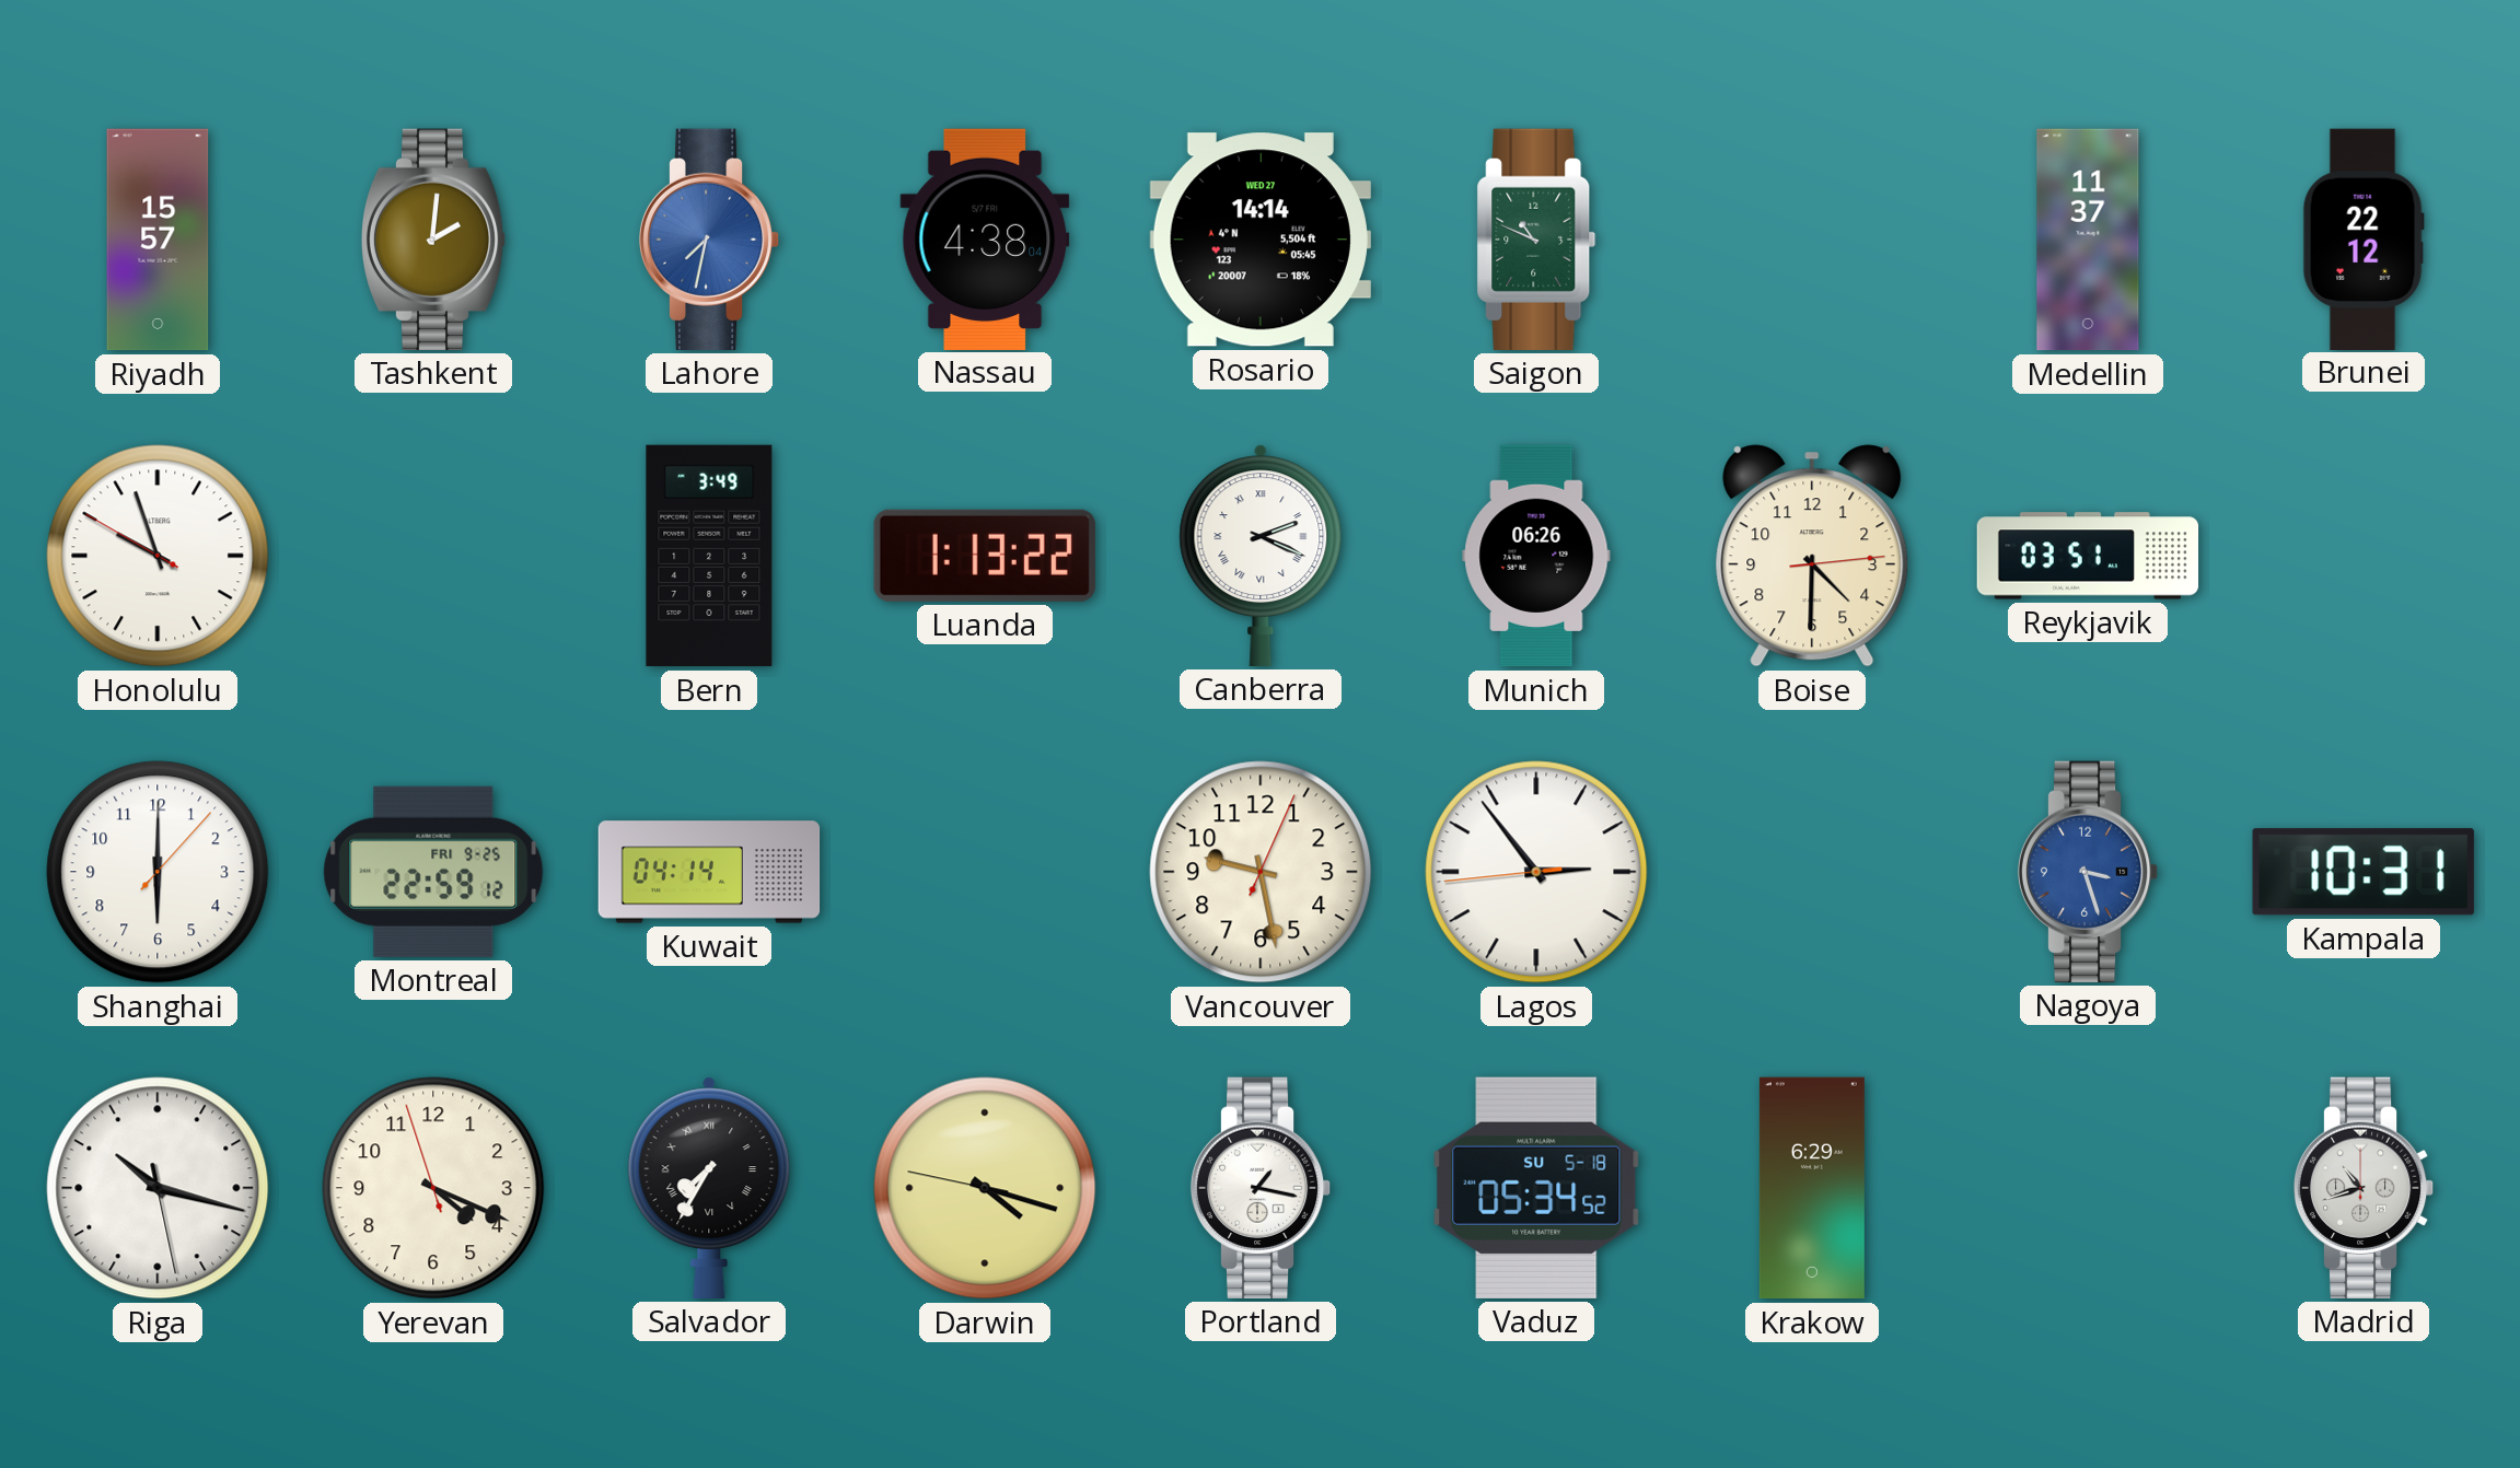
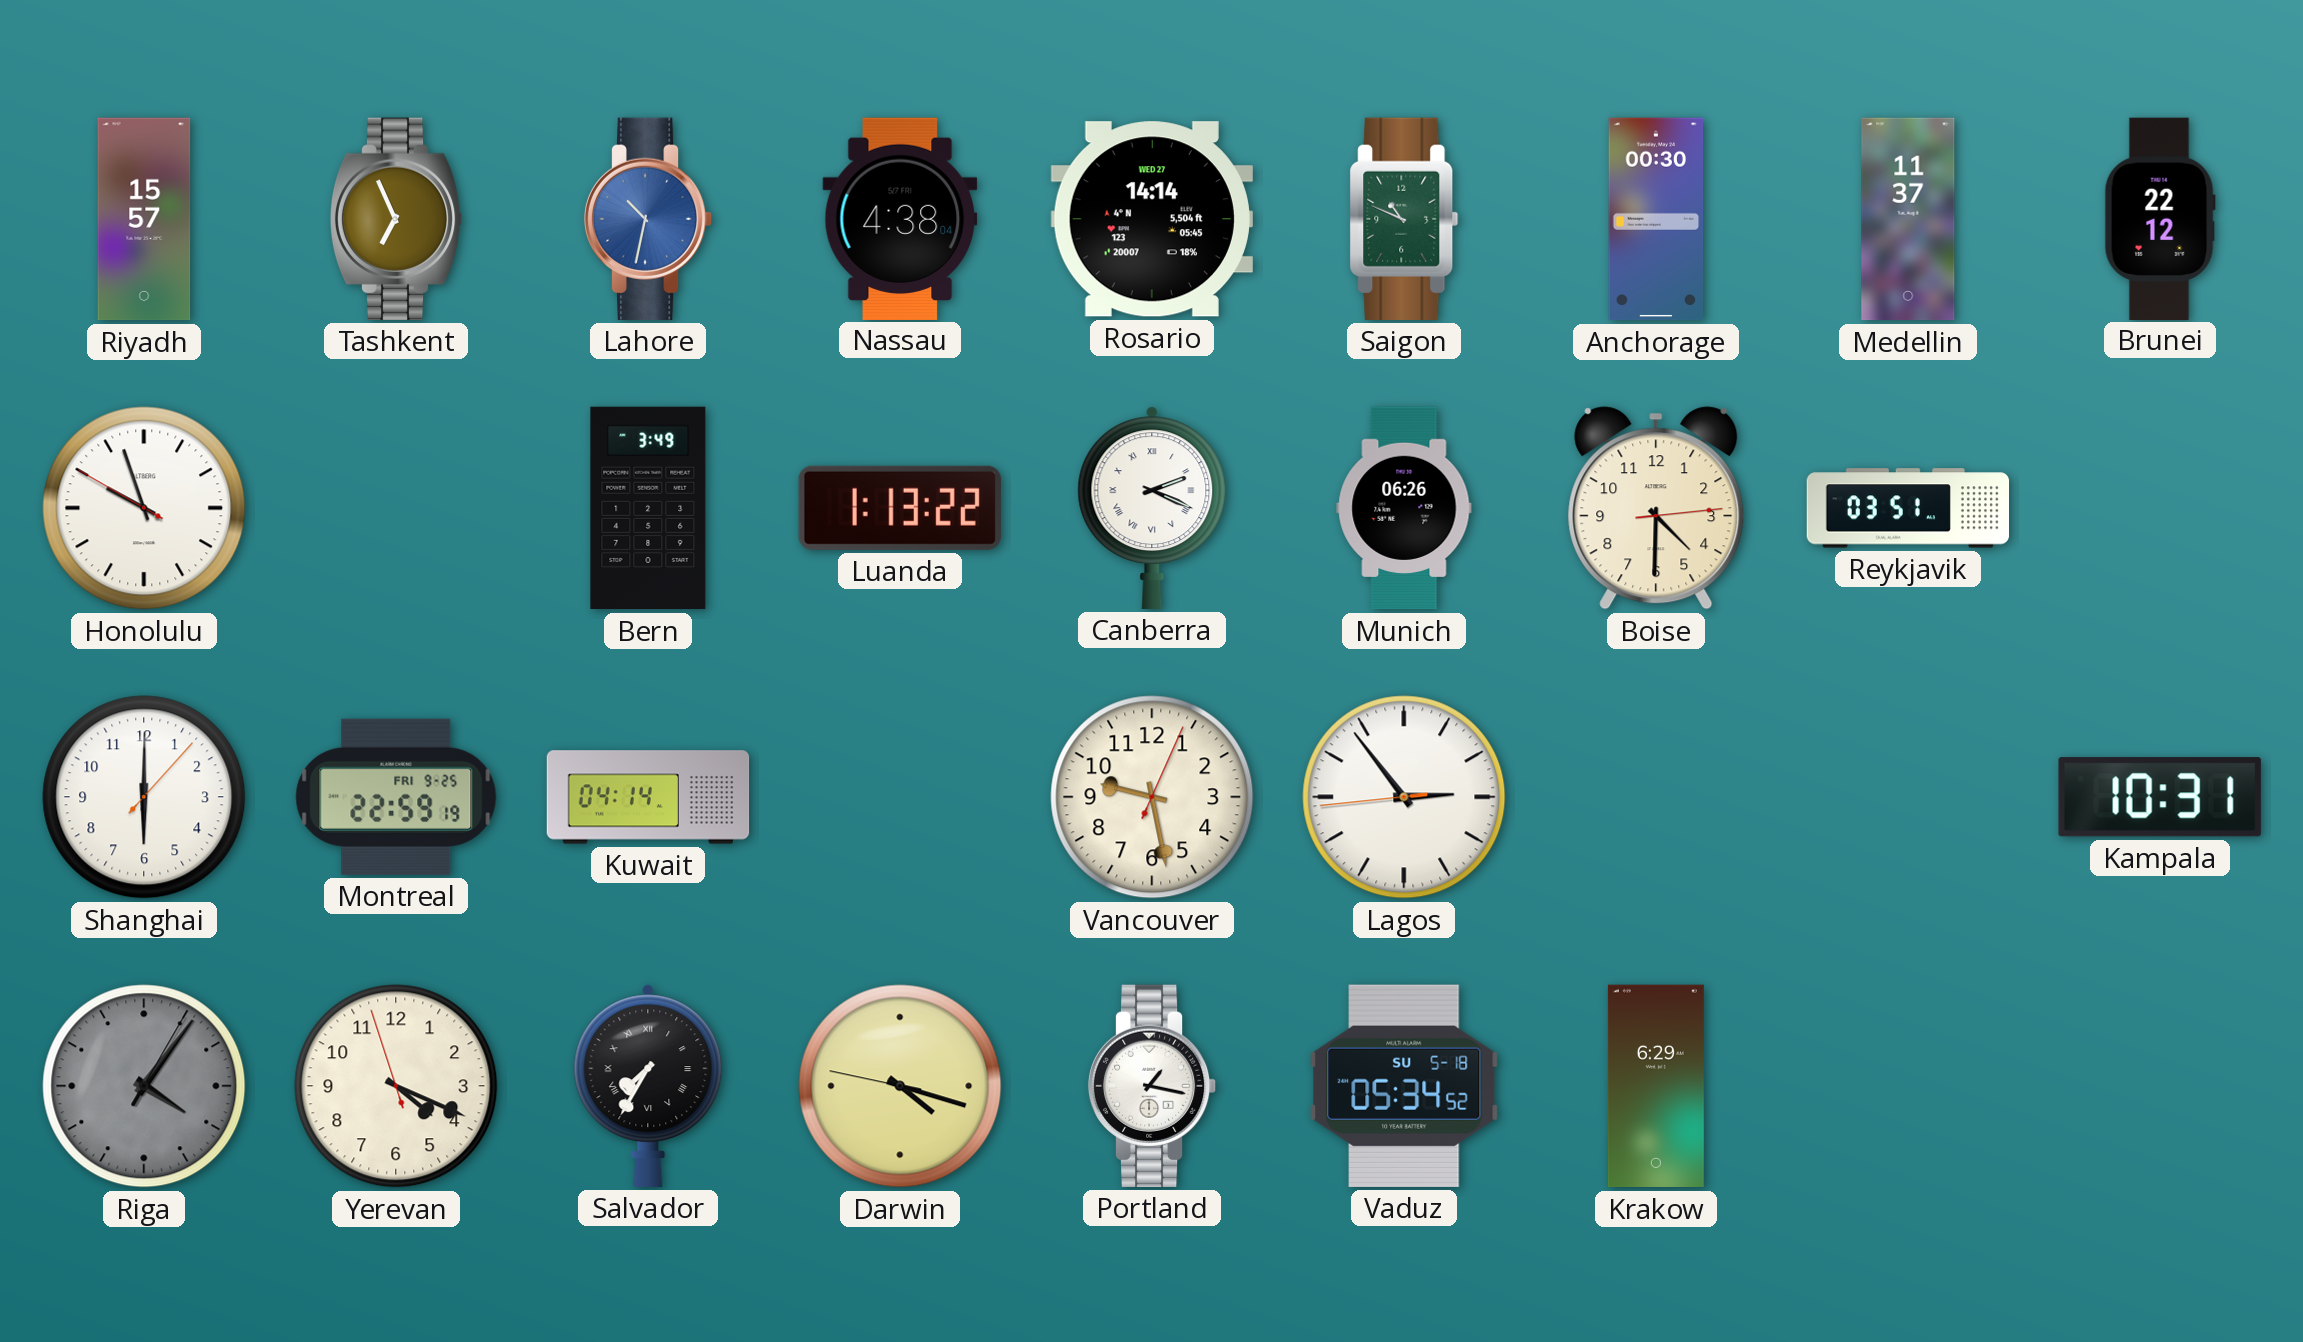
Tashkent: 2:01 -> 6:56
Lahore: 7:32 -> 10:32
Anchorage: none -> 00:30
Montreal: 22:59:12 -> 22:59:19
Nagoya: 3:27 -> none
Riga: 10:17 -> 4:06
Riga dial: white -> grey
Madrid: 10:42 -> none
